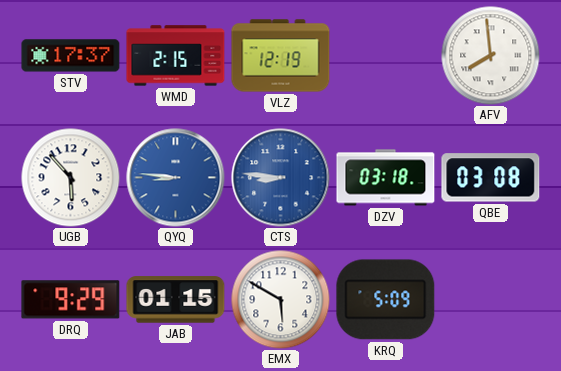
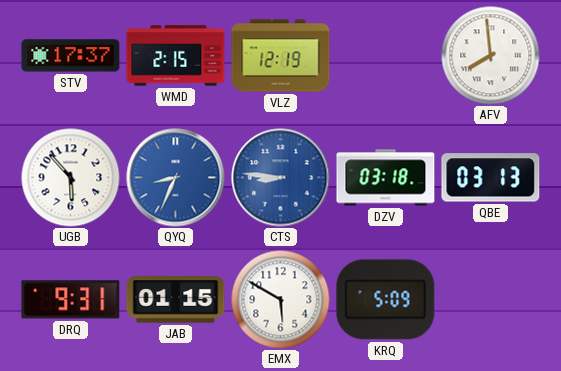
QYQ: 8:46 -> 8:34
QBE: 03:08 -> 03:13
DRQ: 9:29 -> 9:31
